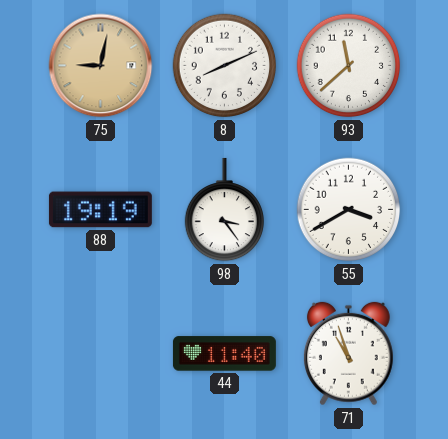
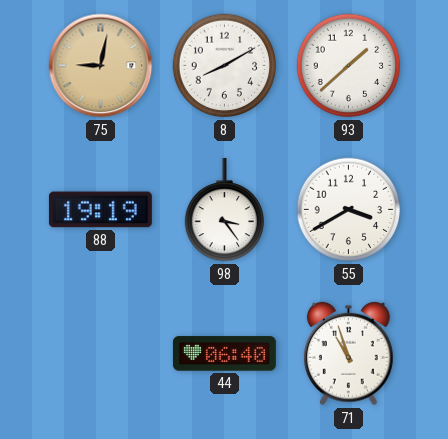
8: 8:11 -> 8:10
93: 11:38 -> 1:38
44: 11:40 -> 06:40
